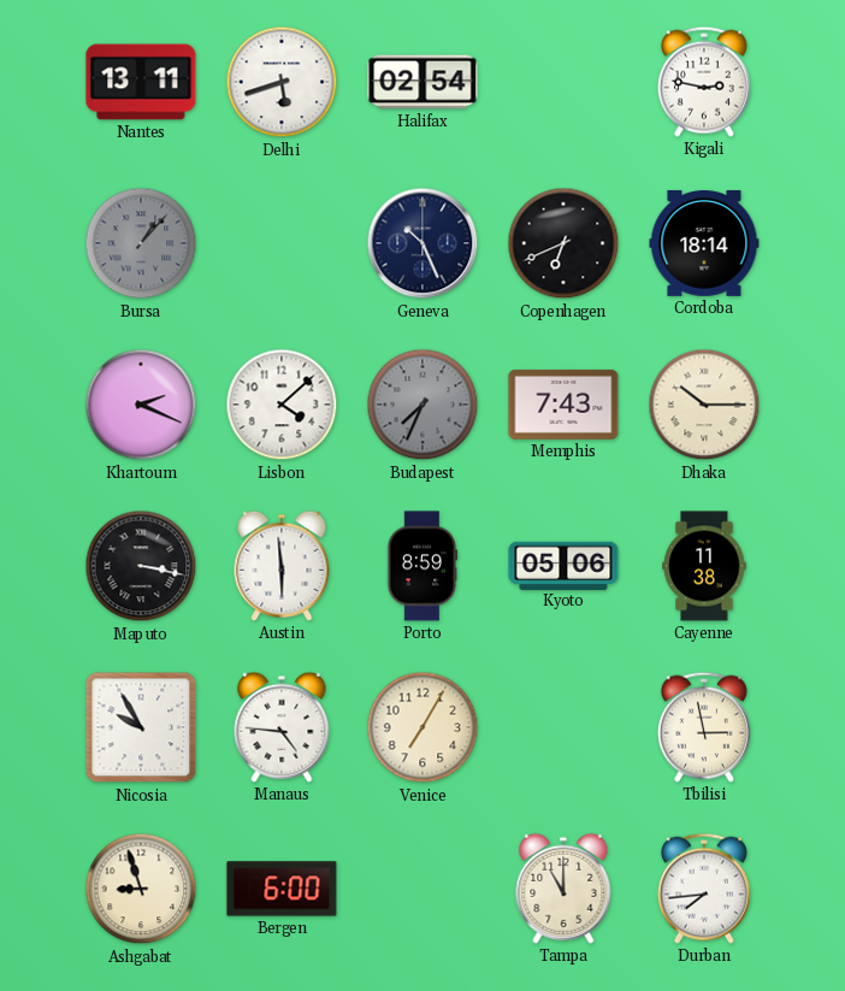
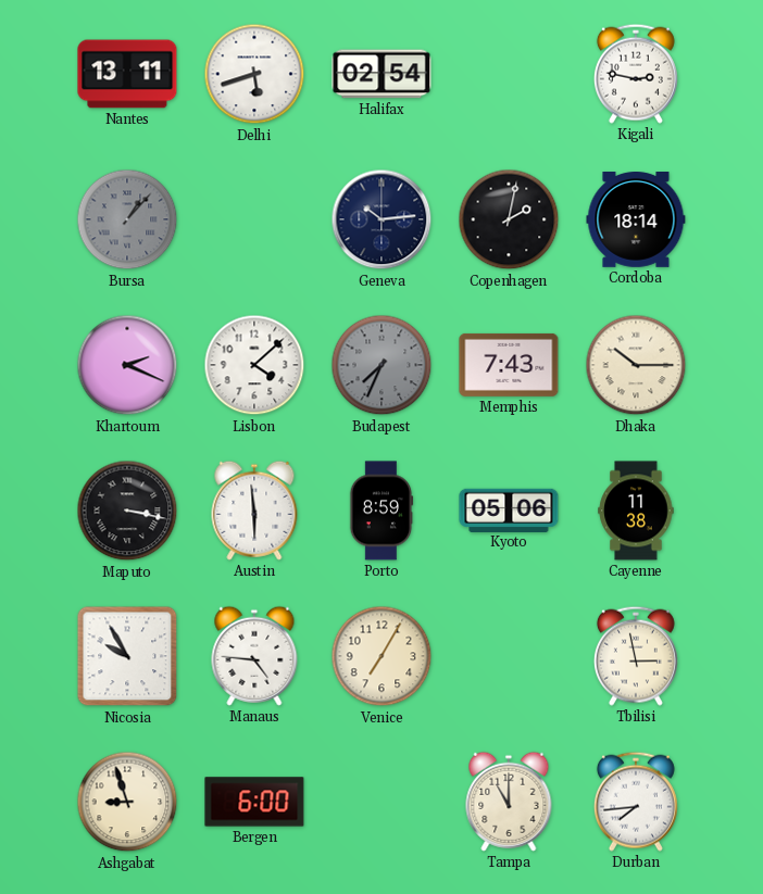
Geneva: 10:26 -> 10:14
Copenhagen: 6:41 -> 2:02
